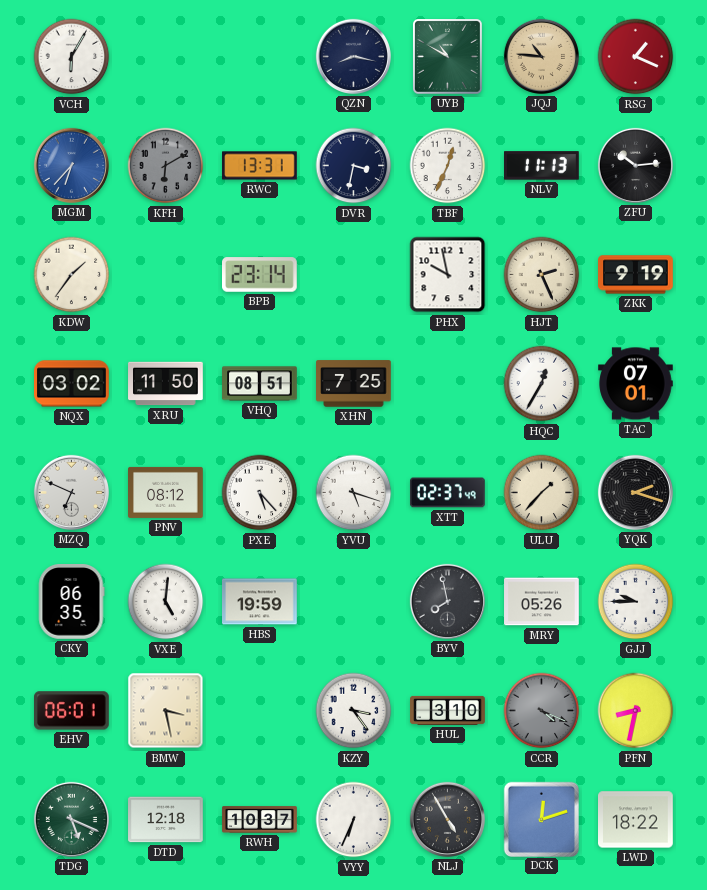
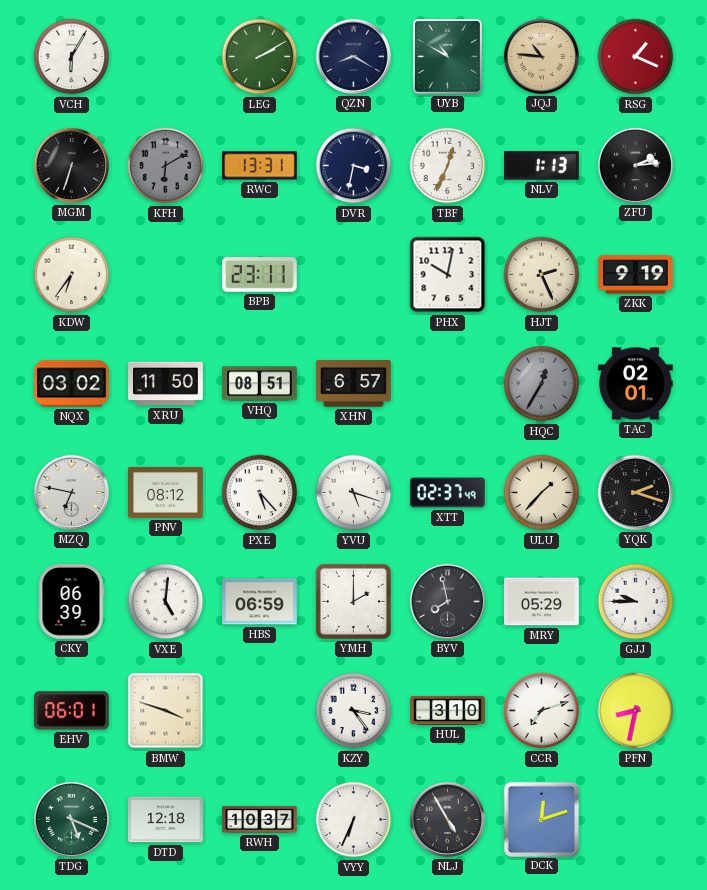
LEG: none -> 2:10
QZN: 8:17 -> 8:20
MGM: 6:37 -> 6:33
MGM dial: blue -> black
NLV: 11:13 -> 1:13
ZFU: 10:14 -> 2:14
KDW: 1:36 -> 6:36
BPB: 23:14 -> 23:11
PHX: 9:58 -> 10:02
XHN: 7:25 -> 6:57
HQC dial: white -> grey
TAC: 07:01 -> 02:01
MZQ: 6:49 -> 6:47
CKY: 06:35 -> 06:39
HBS: 19:59 -> 06:59
YMH: none -> 2:00
MRY: 05:26 -> 05:29
BMW: 3:28 -> 3:48
CCR: 4:19 -> 7:12
CCR dial: grey -> white
LWD: 18:22 -> none
